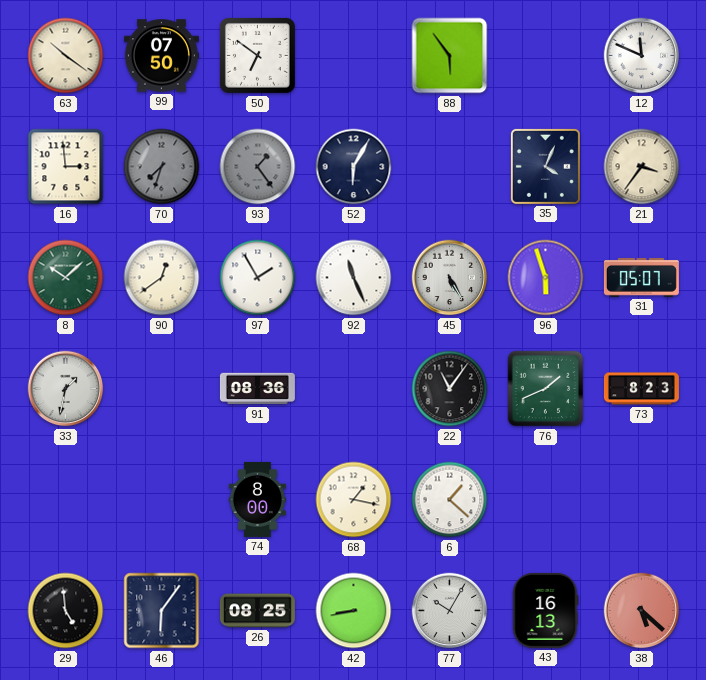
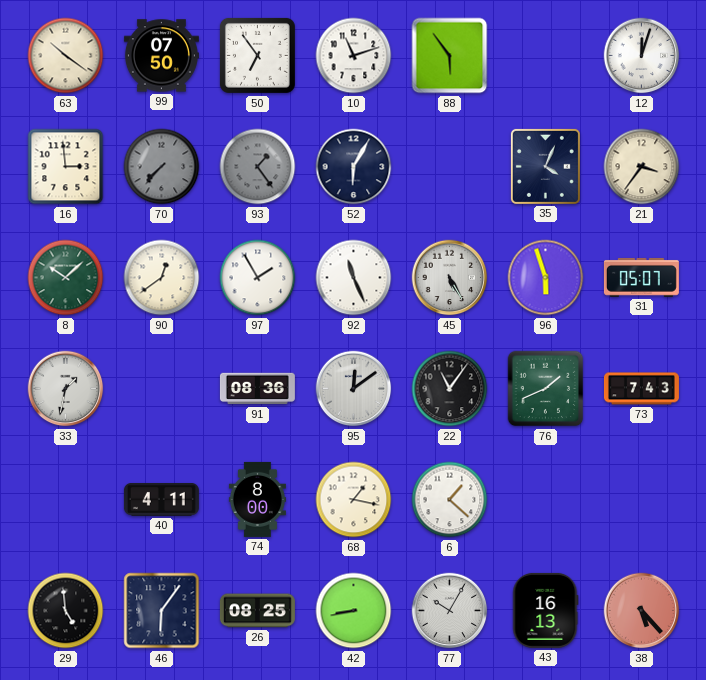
50: 6:51 -> 6:54
10: none -> 11:12
12: 11:49 -> 12:03
70: 7:33 -> 7:37
95: none -> 12:09
73: 8:23 -> 7:43
40: none -> 4:11
38: 5:22 -> 5:23
